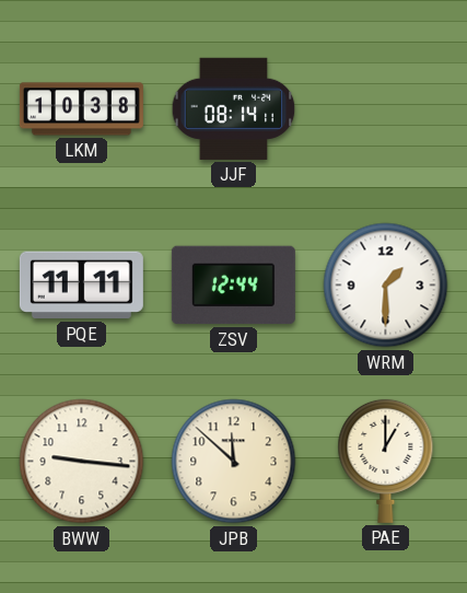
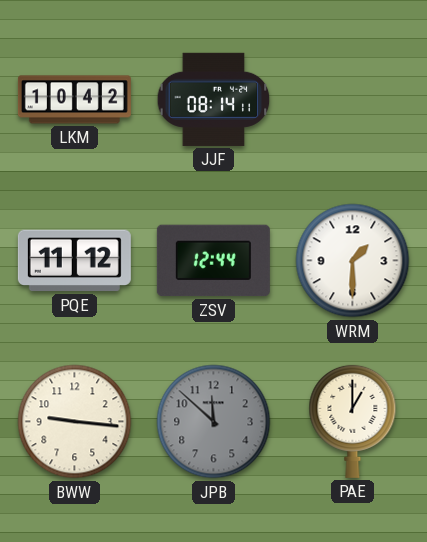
LKM: 10:38 -> 10:42
PQE: 11:11 -> 11:12
JPB dial: cream -> grey
